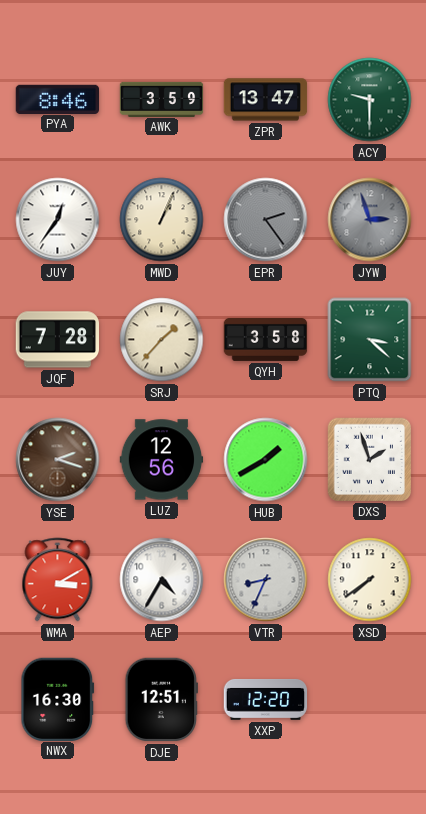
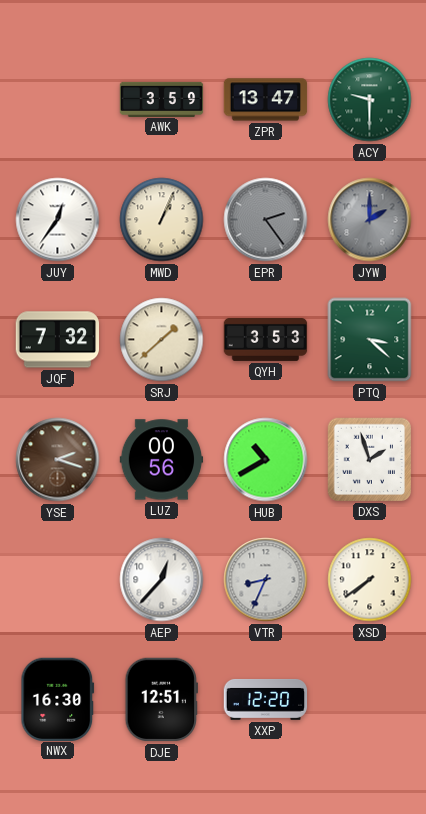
PYA: 8:46 -> none
JYW: 2:57 -> 2:00
JQF: 7:28 -> 7:32
SRJ: 1:37 -> 1:38
QYH: 3:58 -> 3:53
LUZ: 12:56 -> 00:56
HUB: 1:40 -> 10:40
WMA: 3:10 -> none
AEP: 4:35 -> 12:37
